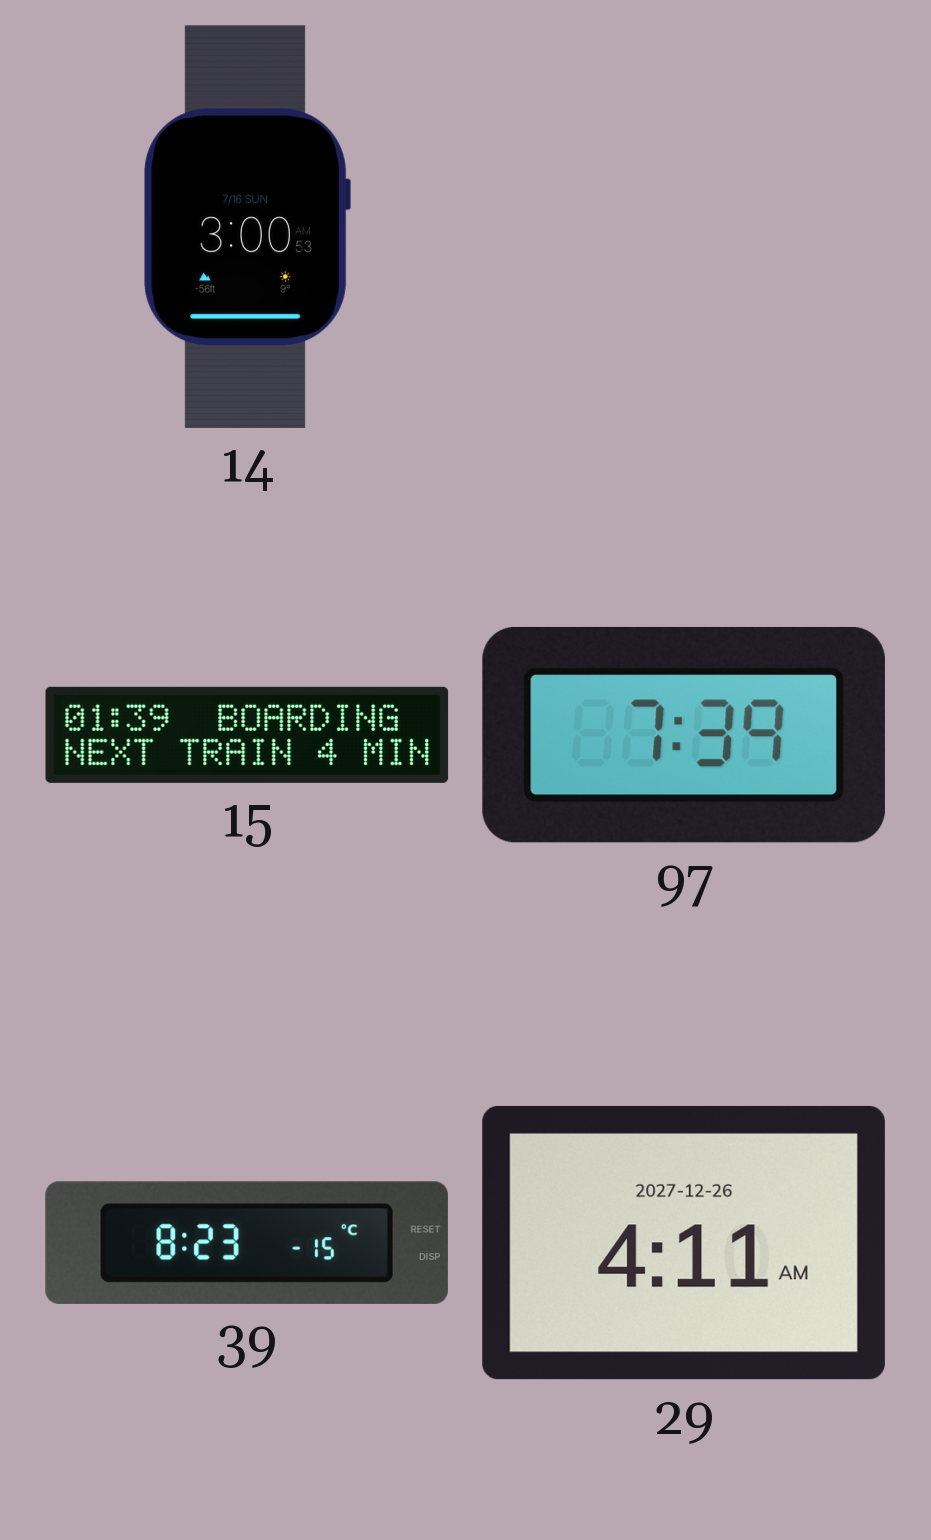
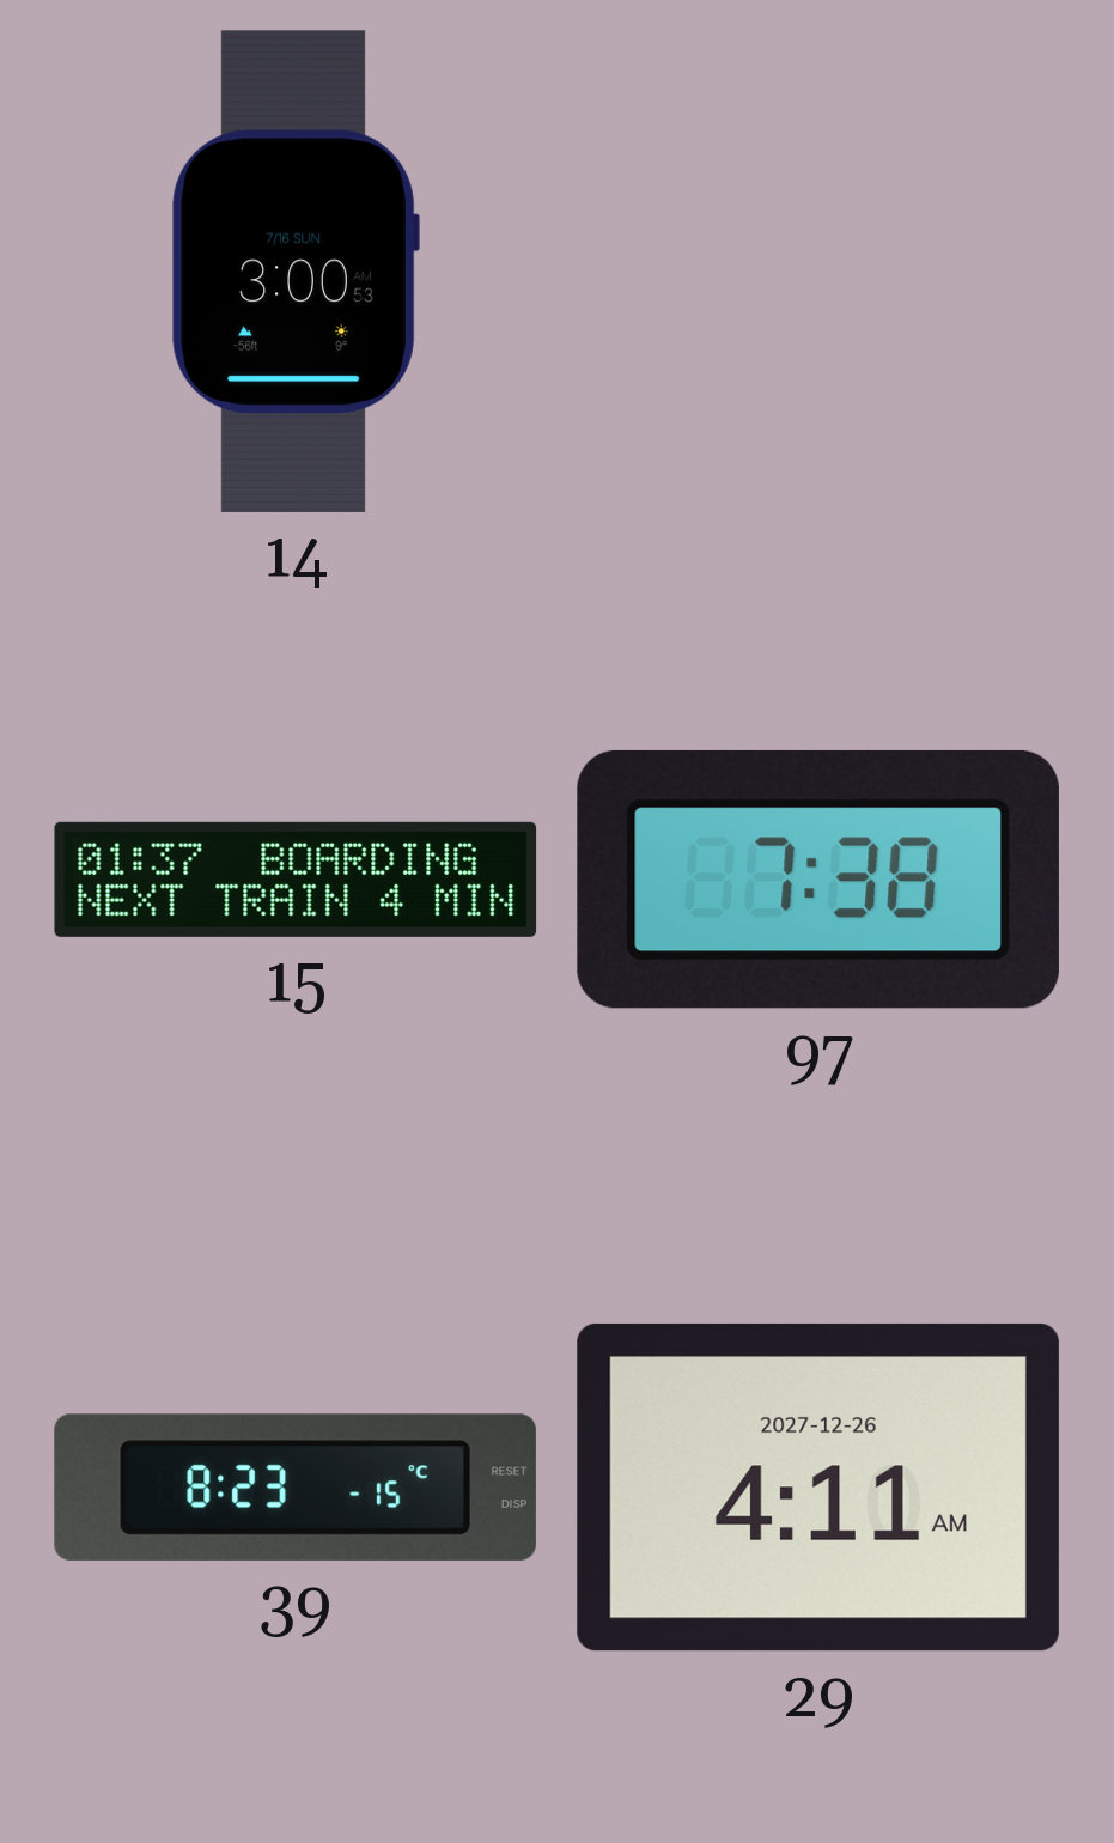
15: 01:39 -> 01:37
97: 7:39 -> 7:38
